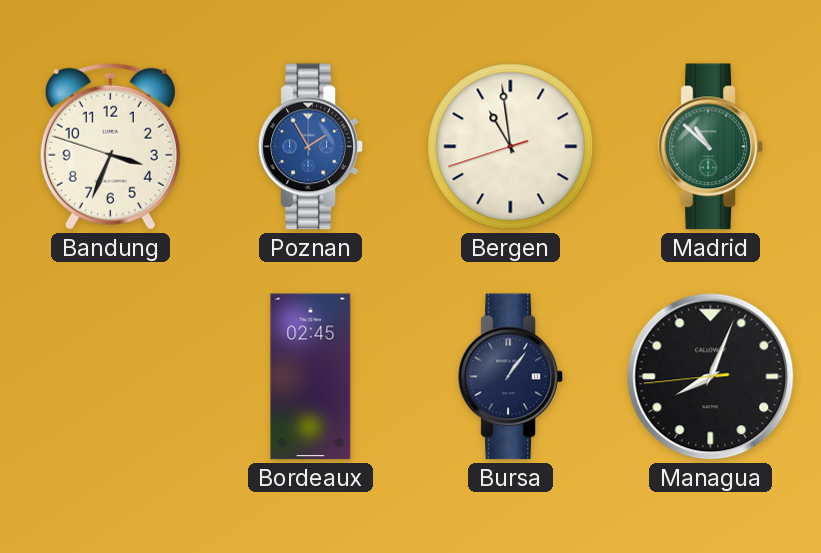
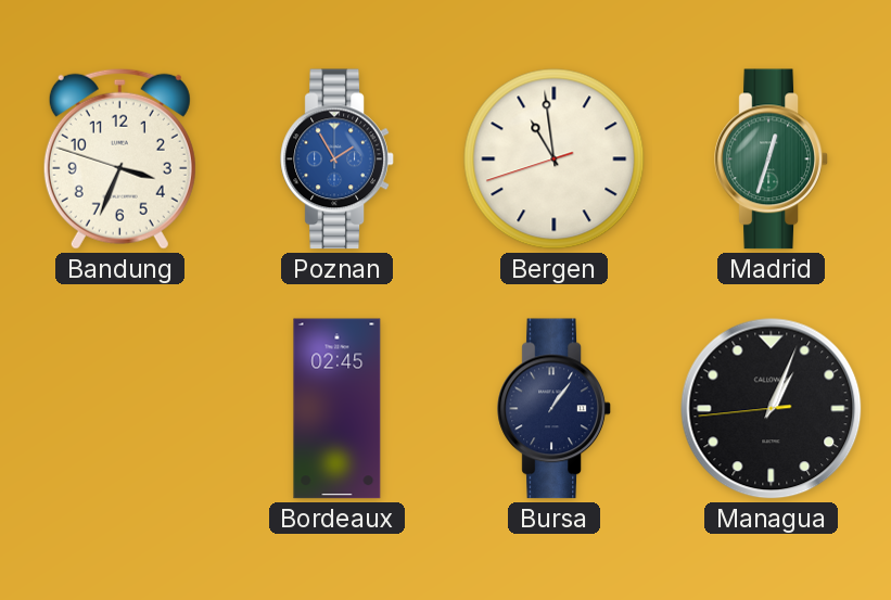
Madrid: 10:52 -> 12:33
Managua: 8:03 -> 1:03
